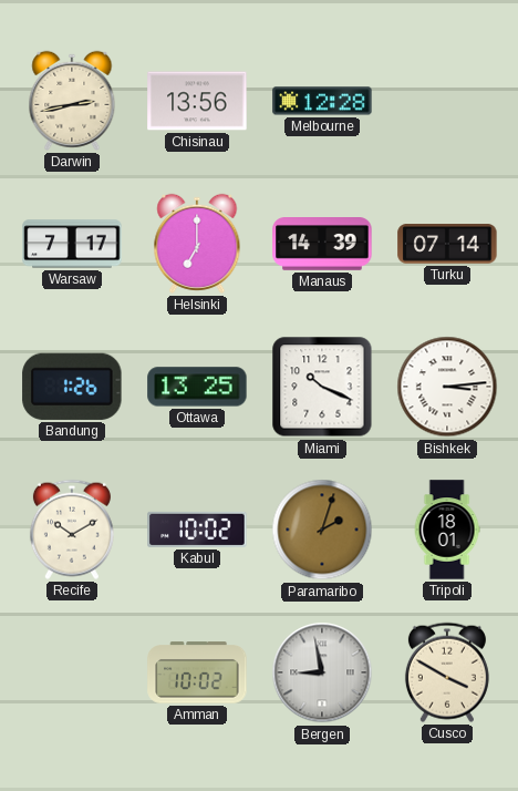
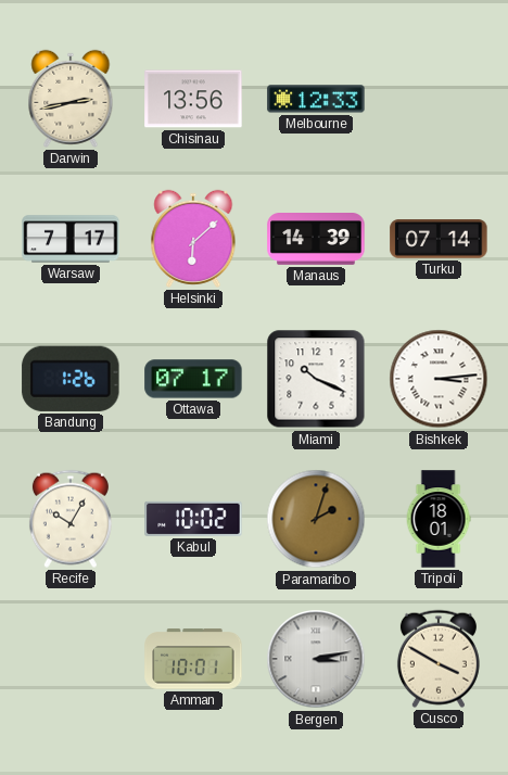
Melbourne: 12:28 -> 12:33
Helsinki: 7:00 -> 6:08
Ottawa: 13:25 -> 07:17
Recife: 10:10 -> 10:05
Amman: 10:02 -> 10:01
Bergen: 8:58 -> 3:13
